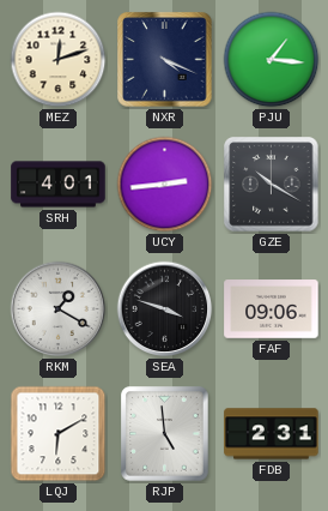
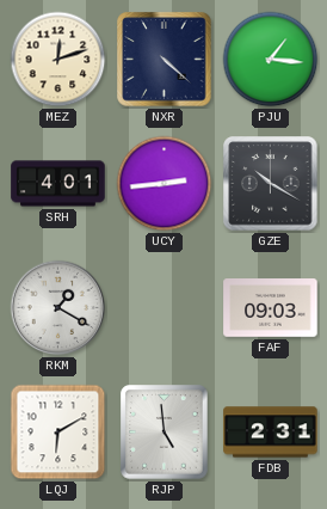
NXR: 4:19 -> 4:22
SEA: 3:48 -> none
FAF: 09:06 -> 09:03
